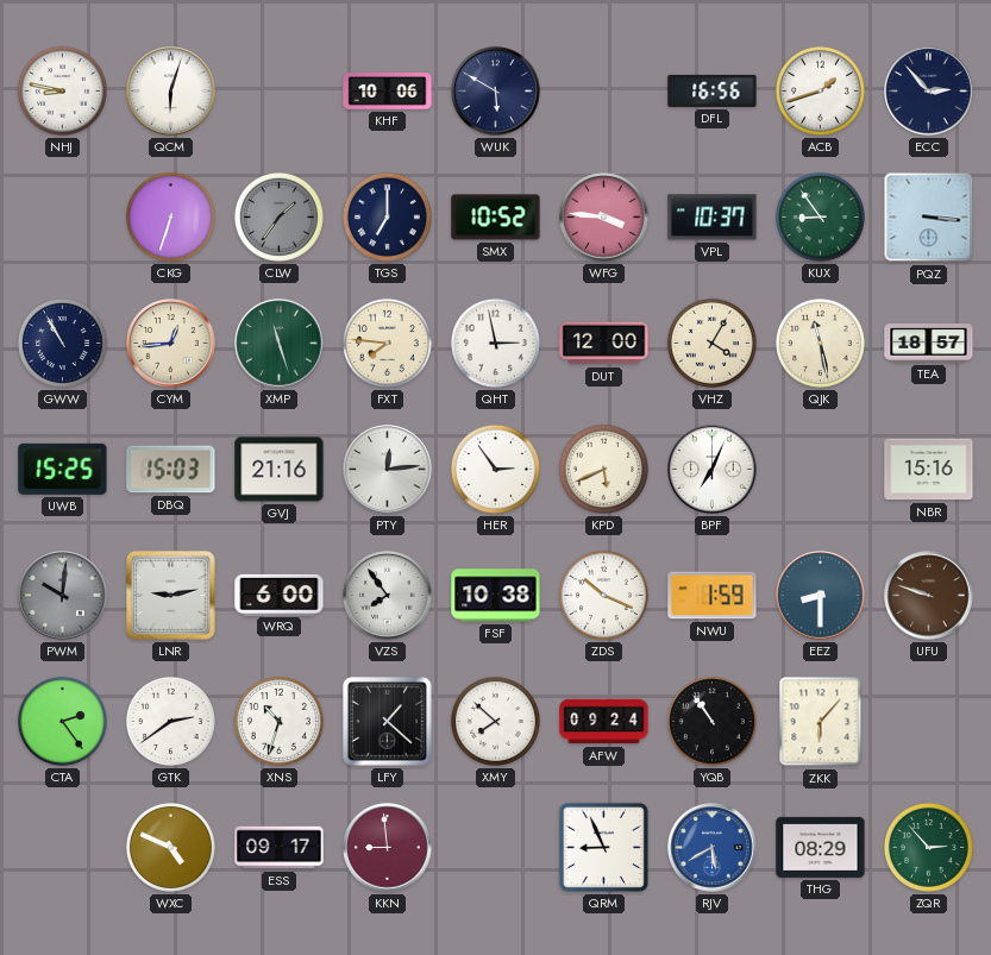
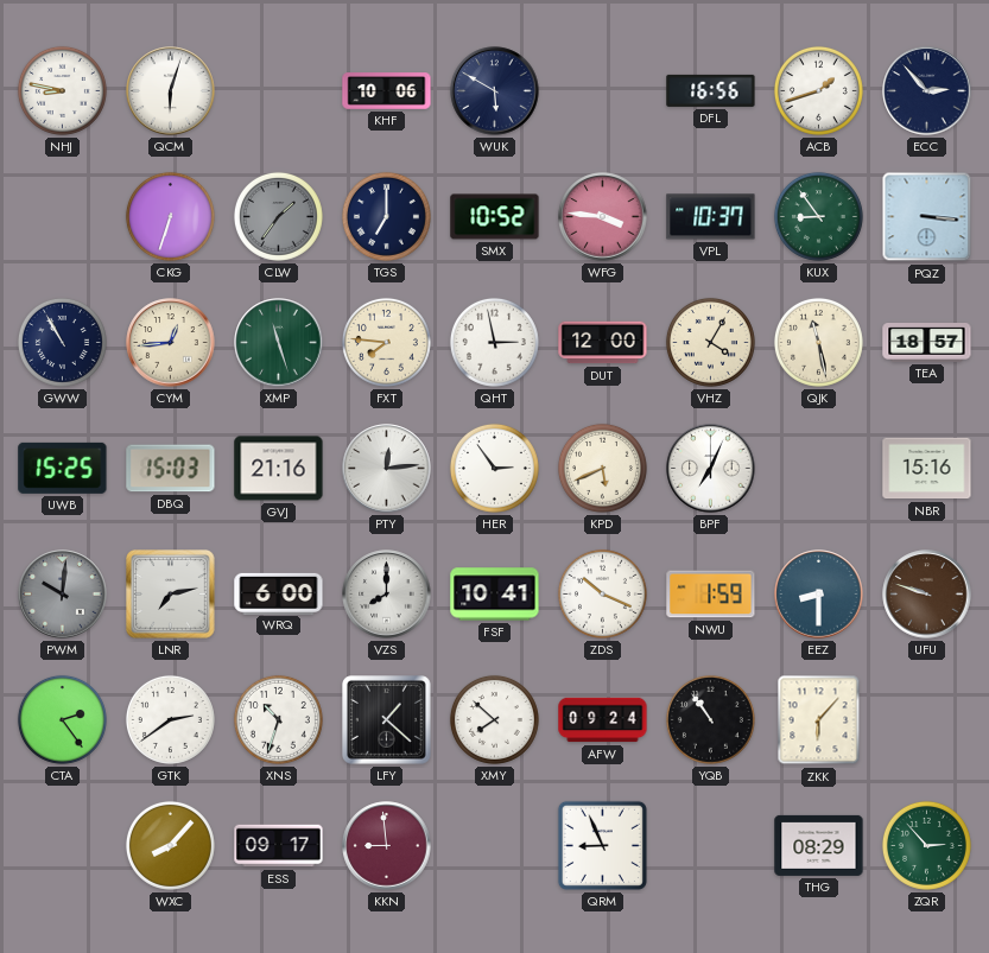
LNR: 9:13 -> 7:13
VZS: 7:54 -> 8:00
FSF: 10:38 -> 10:41
WXC: 4:49 -> 8:07
RJV: 5:40 -> none
